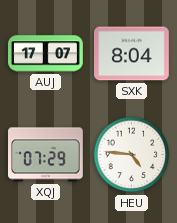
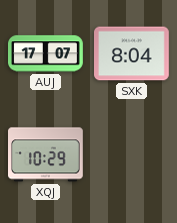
XQJ: 07:29 -> 10:29
HEU: 4:46 -> none
